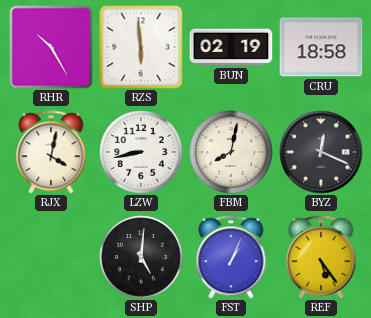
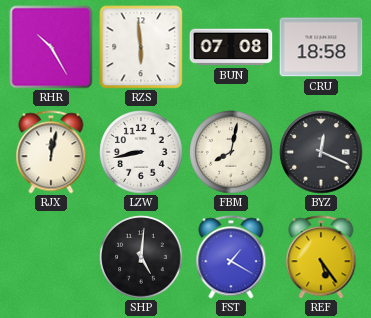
BUN: 02:19 -> 07:08
RJX: 4:02 -> 12:02
FST: 1:04 -> 1:20
